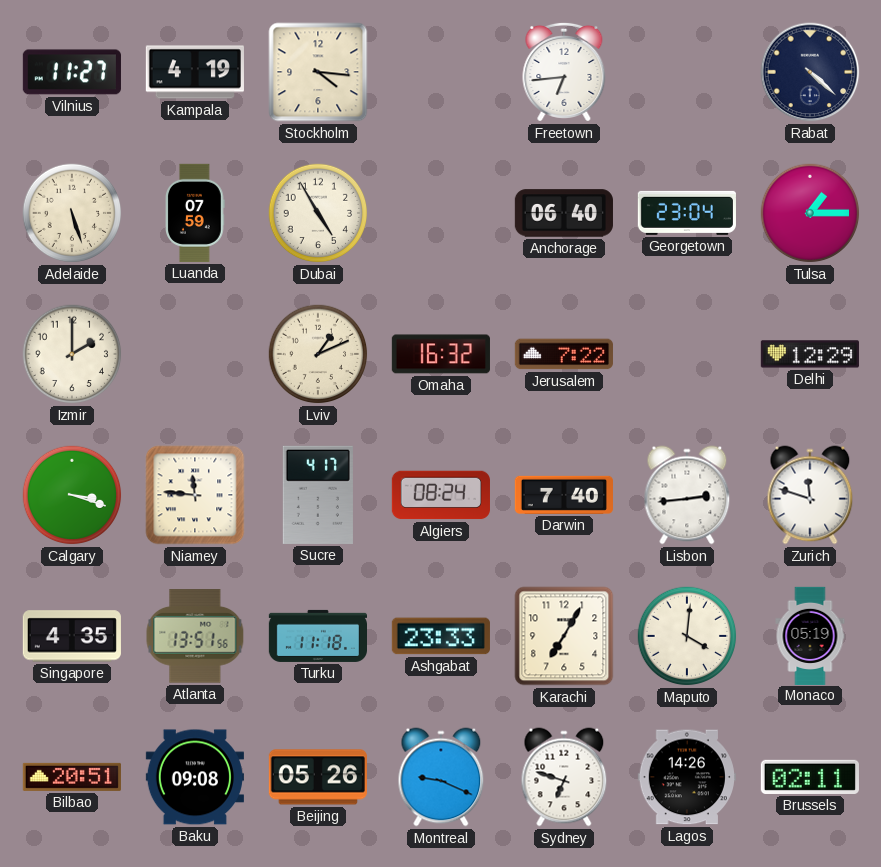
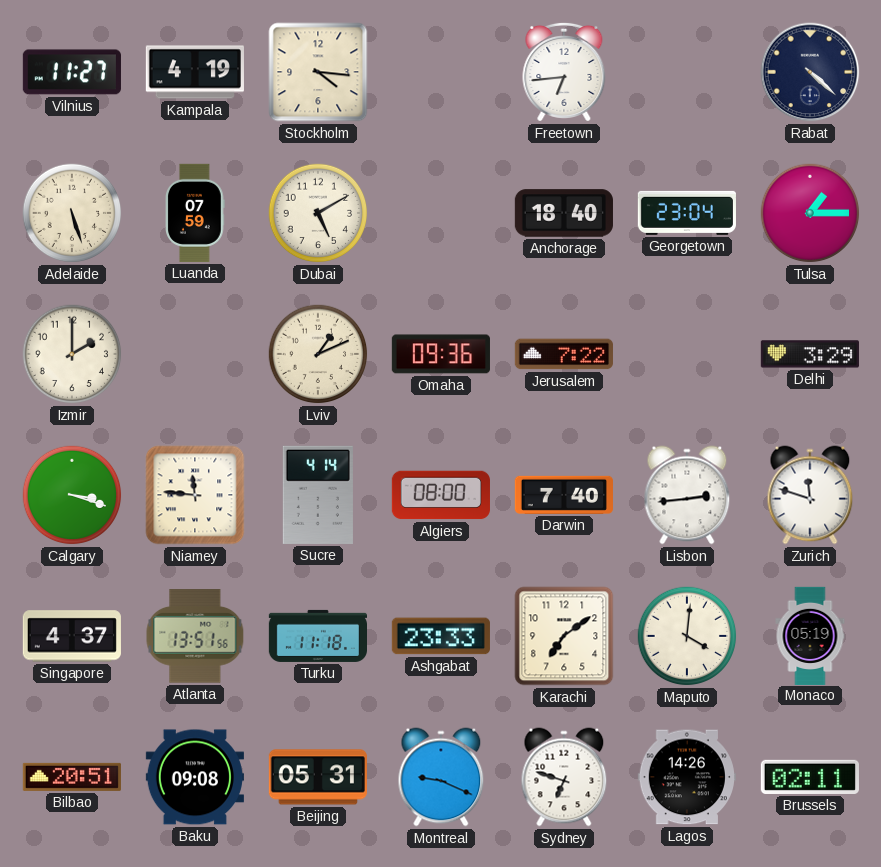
Dubai: 4:55 -> 5:10
Anchorage: 06:40 -> 18:40
Omaha: 16:32 -> 09:36
Delhi: 12:29 -> 3:29
Sucre: 4:17 -> 4:14
Algiers: 08:24 -> 08:00
Singapore: 4:35 -> 4:37
Karachi: 7:05 -> 7:09
Beijing: 05:26 -> 05:31
